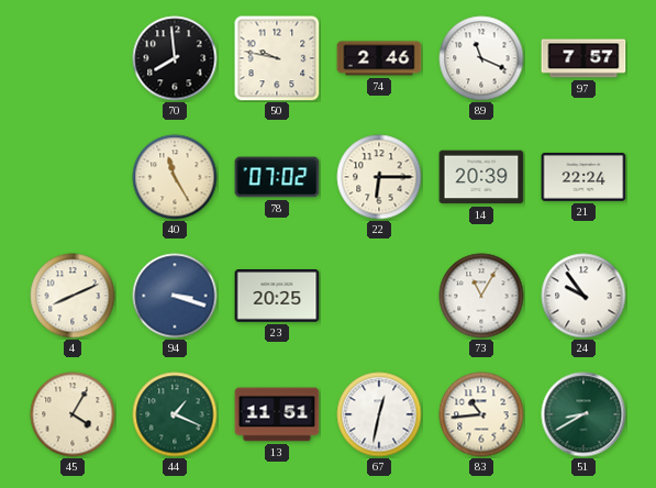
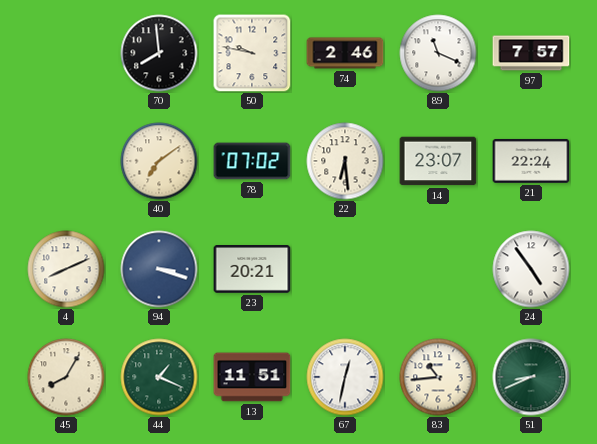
40: 11:25 -> 7:09
22: 6:15 -> 6:29
14: 20:39 -> 23:07
23: 20:25 -> 20:21
73: 11:05 -> none
24: 9:54 -> 4:54
45: 4:05 -> 8:05
51: 8:40 -> 8:41
